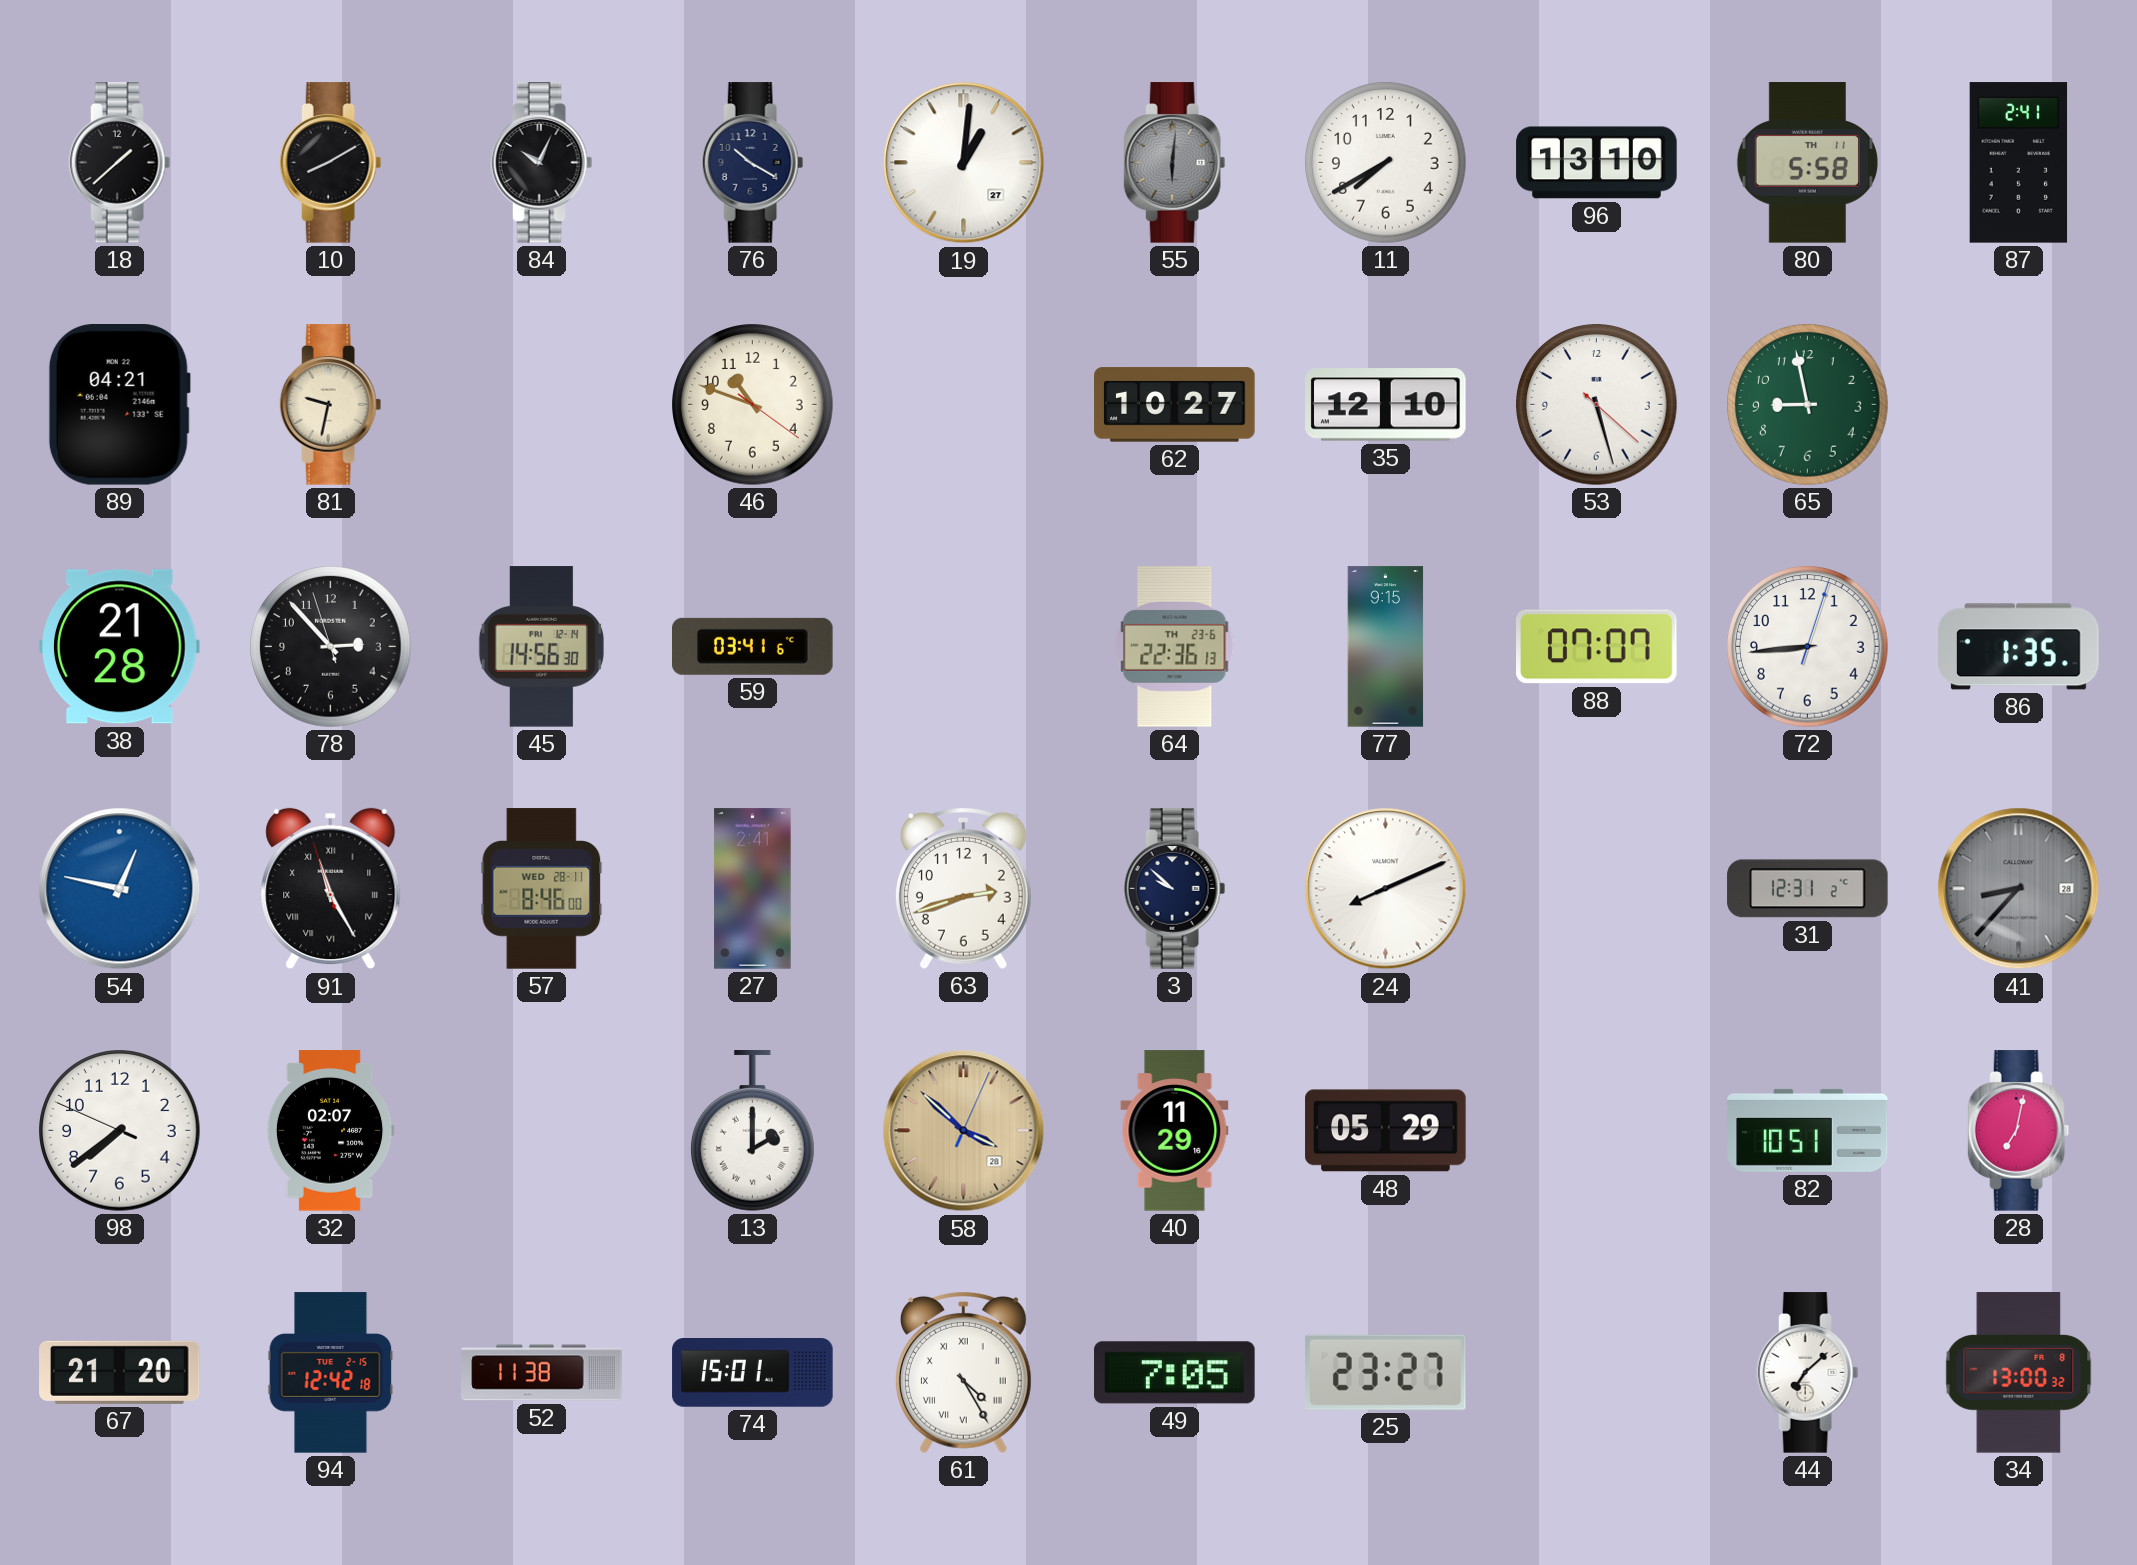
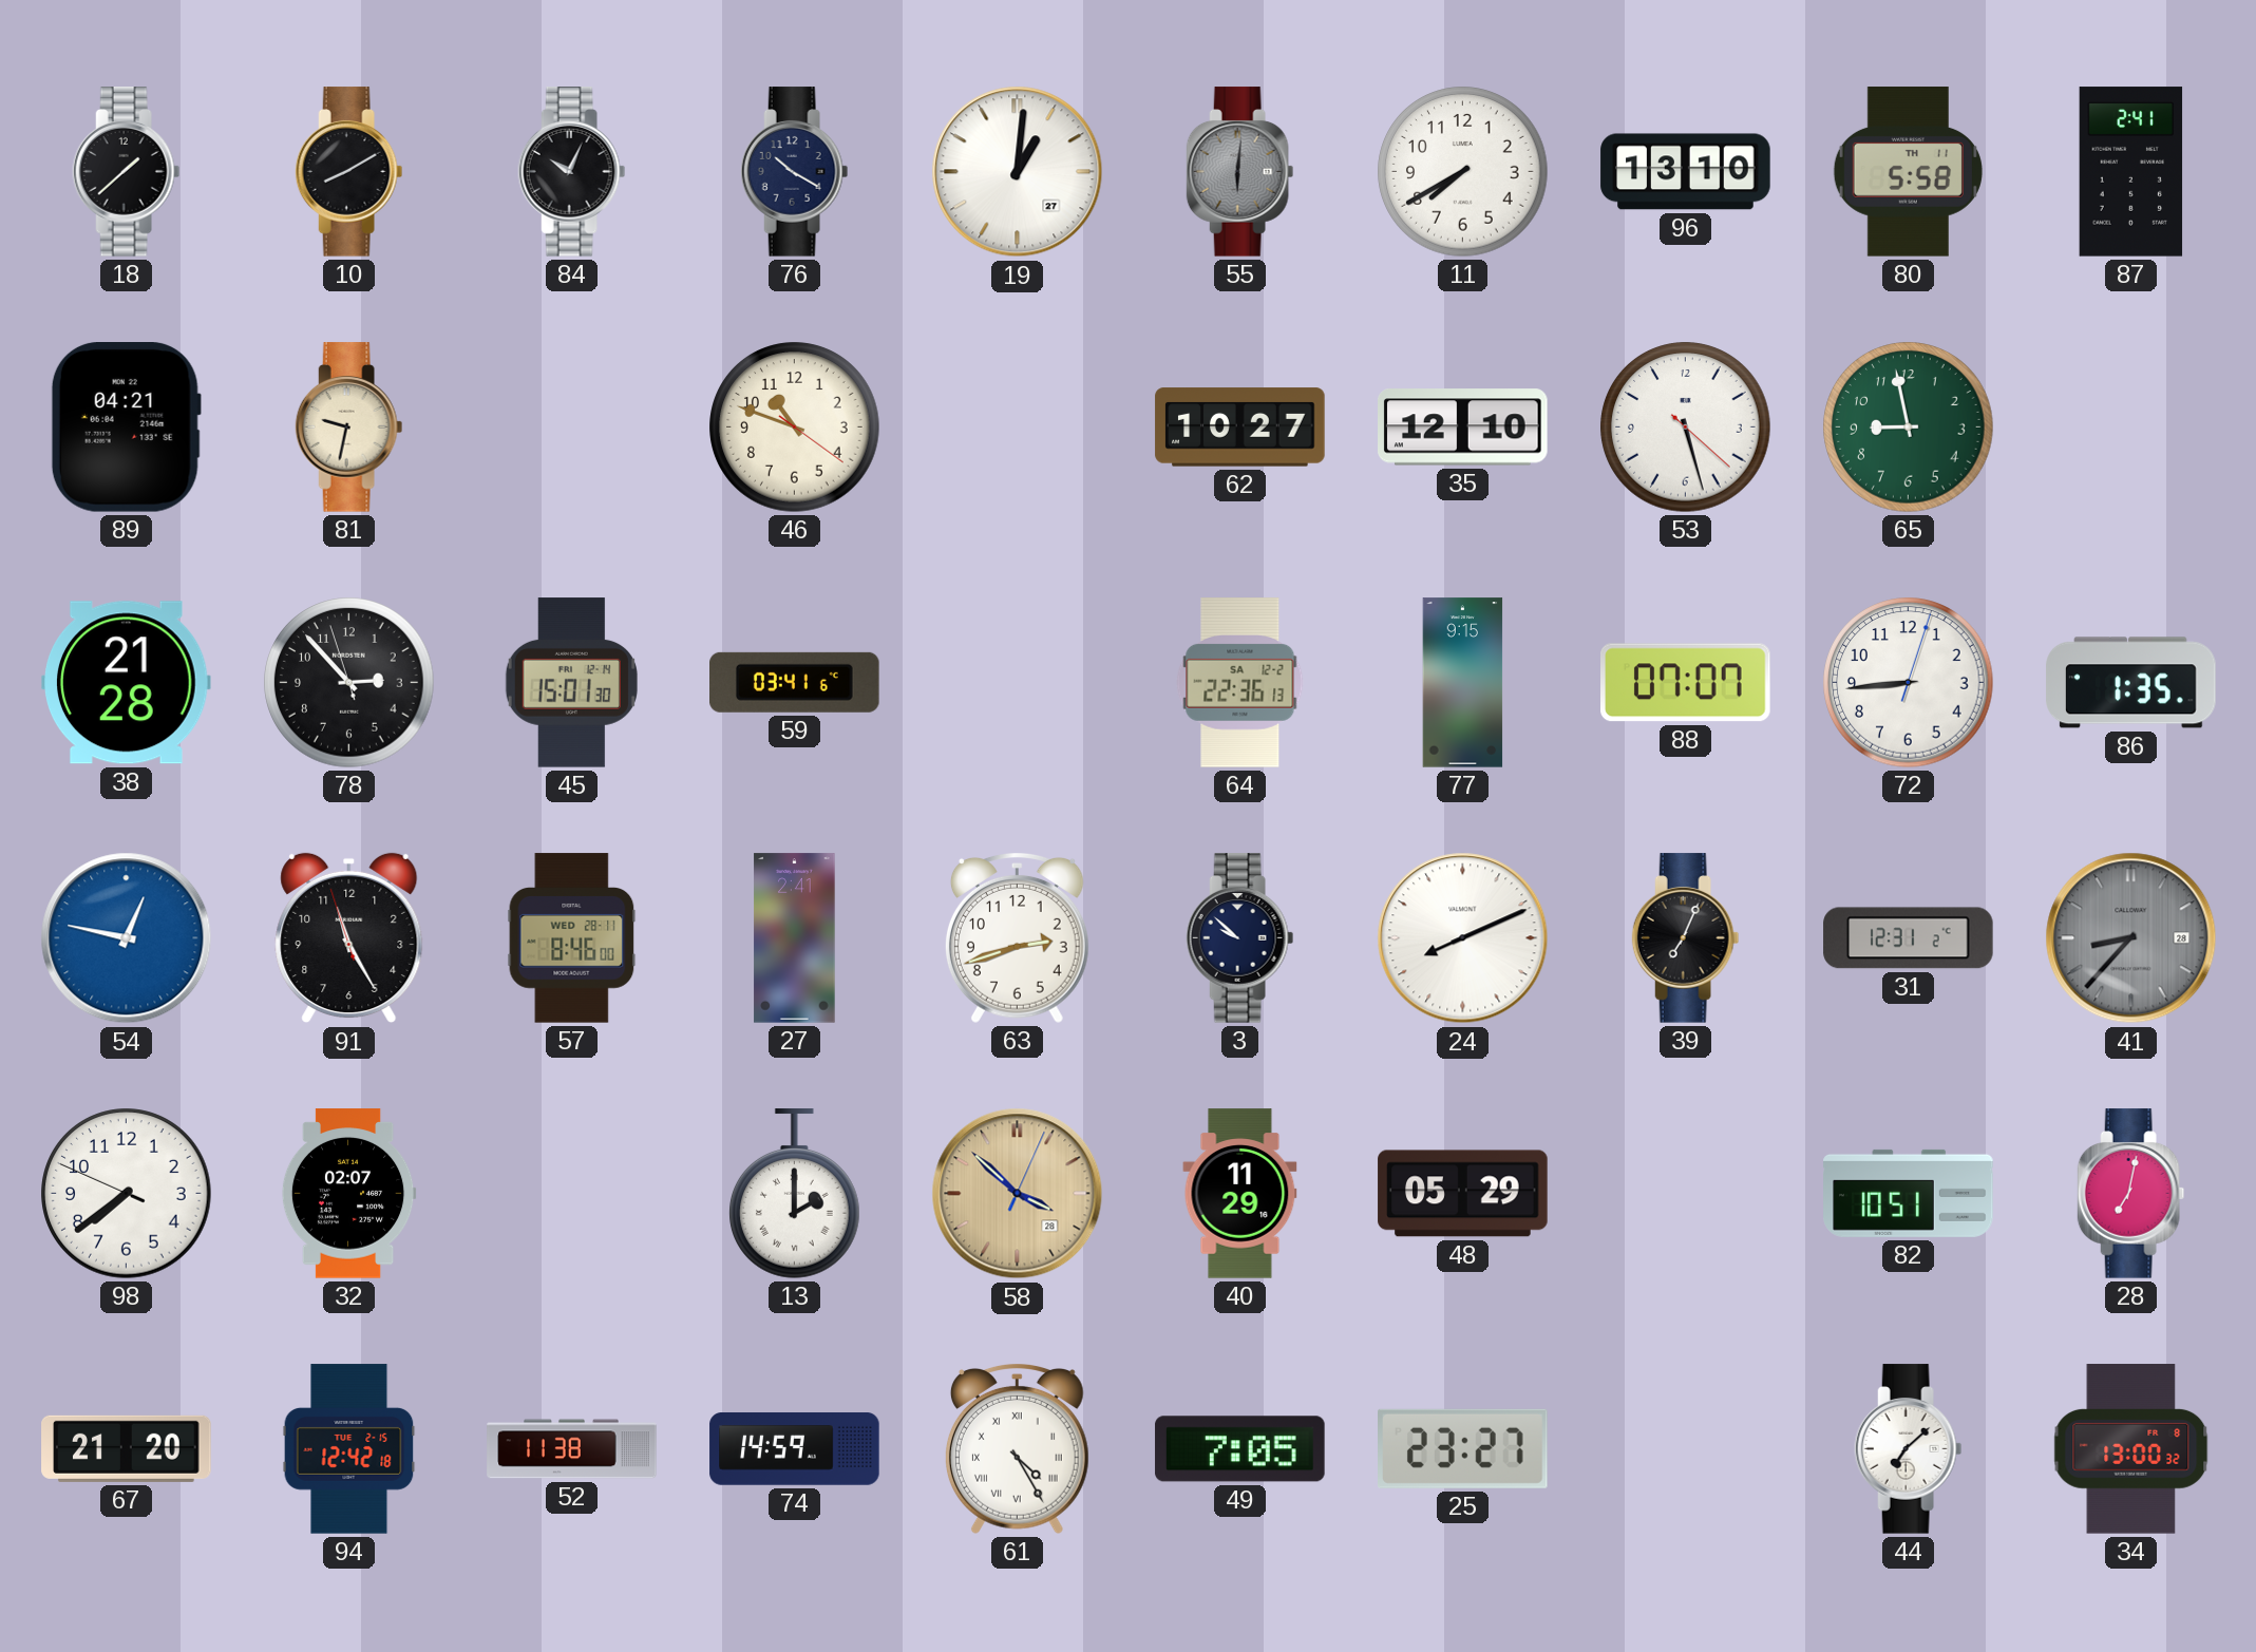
45: 14:56 -> 15:01
64 date: TH 23-6 -> SA 12-2
91 numerals: Roman -> Arabic
39: none -> 7:04
74: 15:01 -> 14:59
